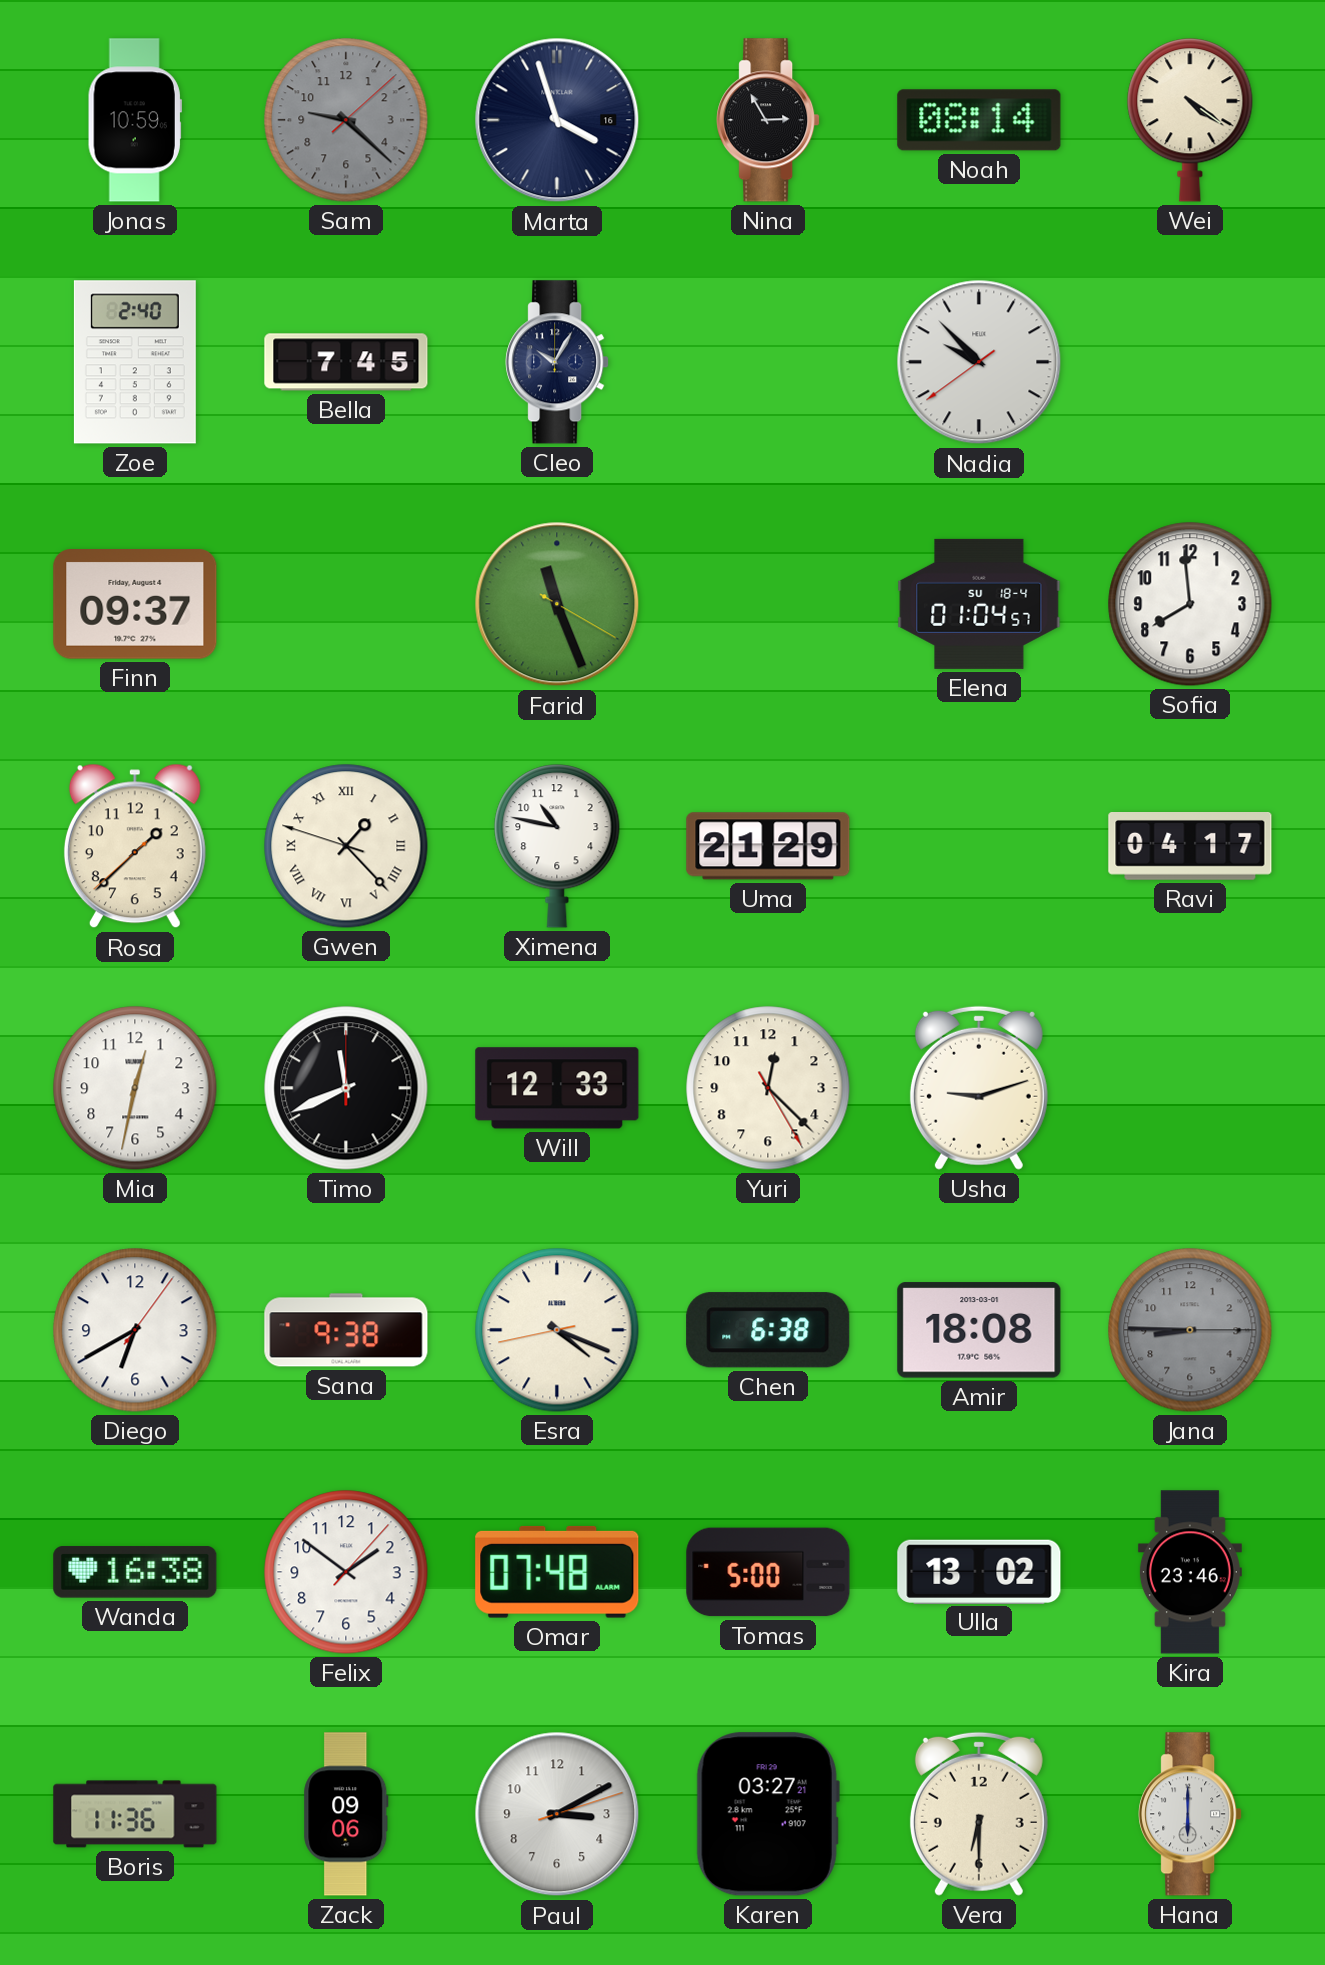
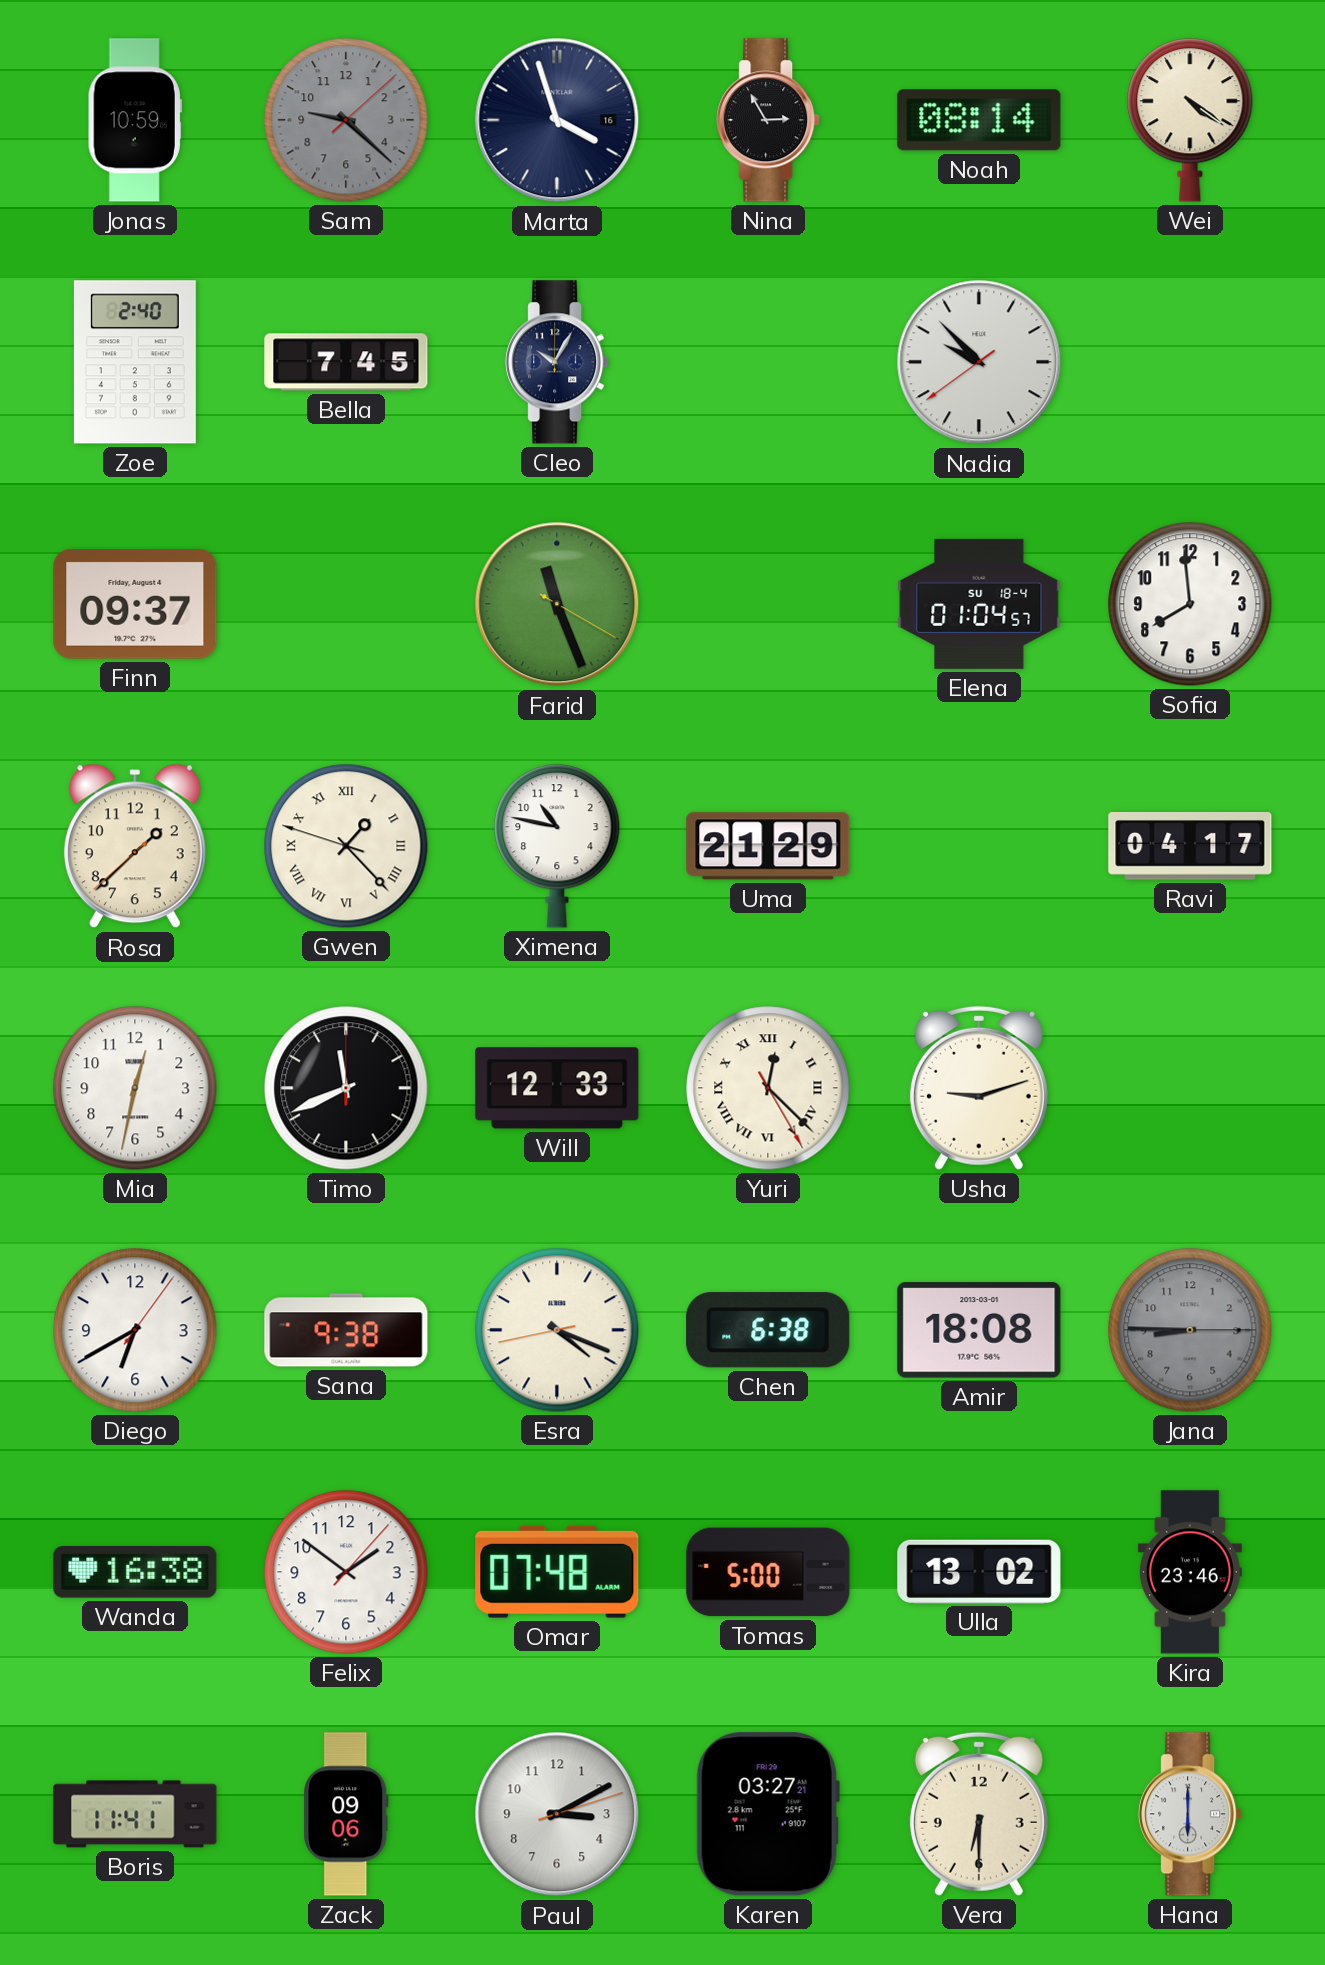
Yuri numerals: Arabic -> Roman
Boris: 11:36 -> 11:41
